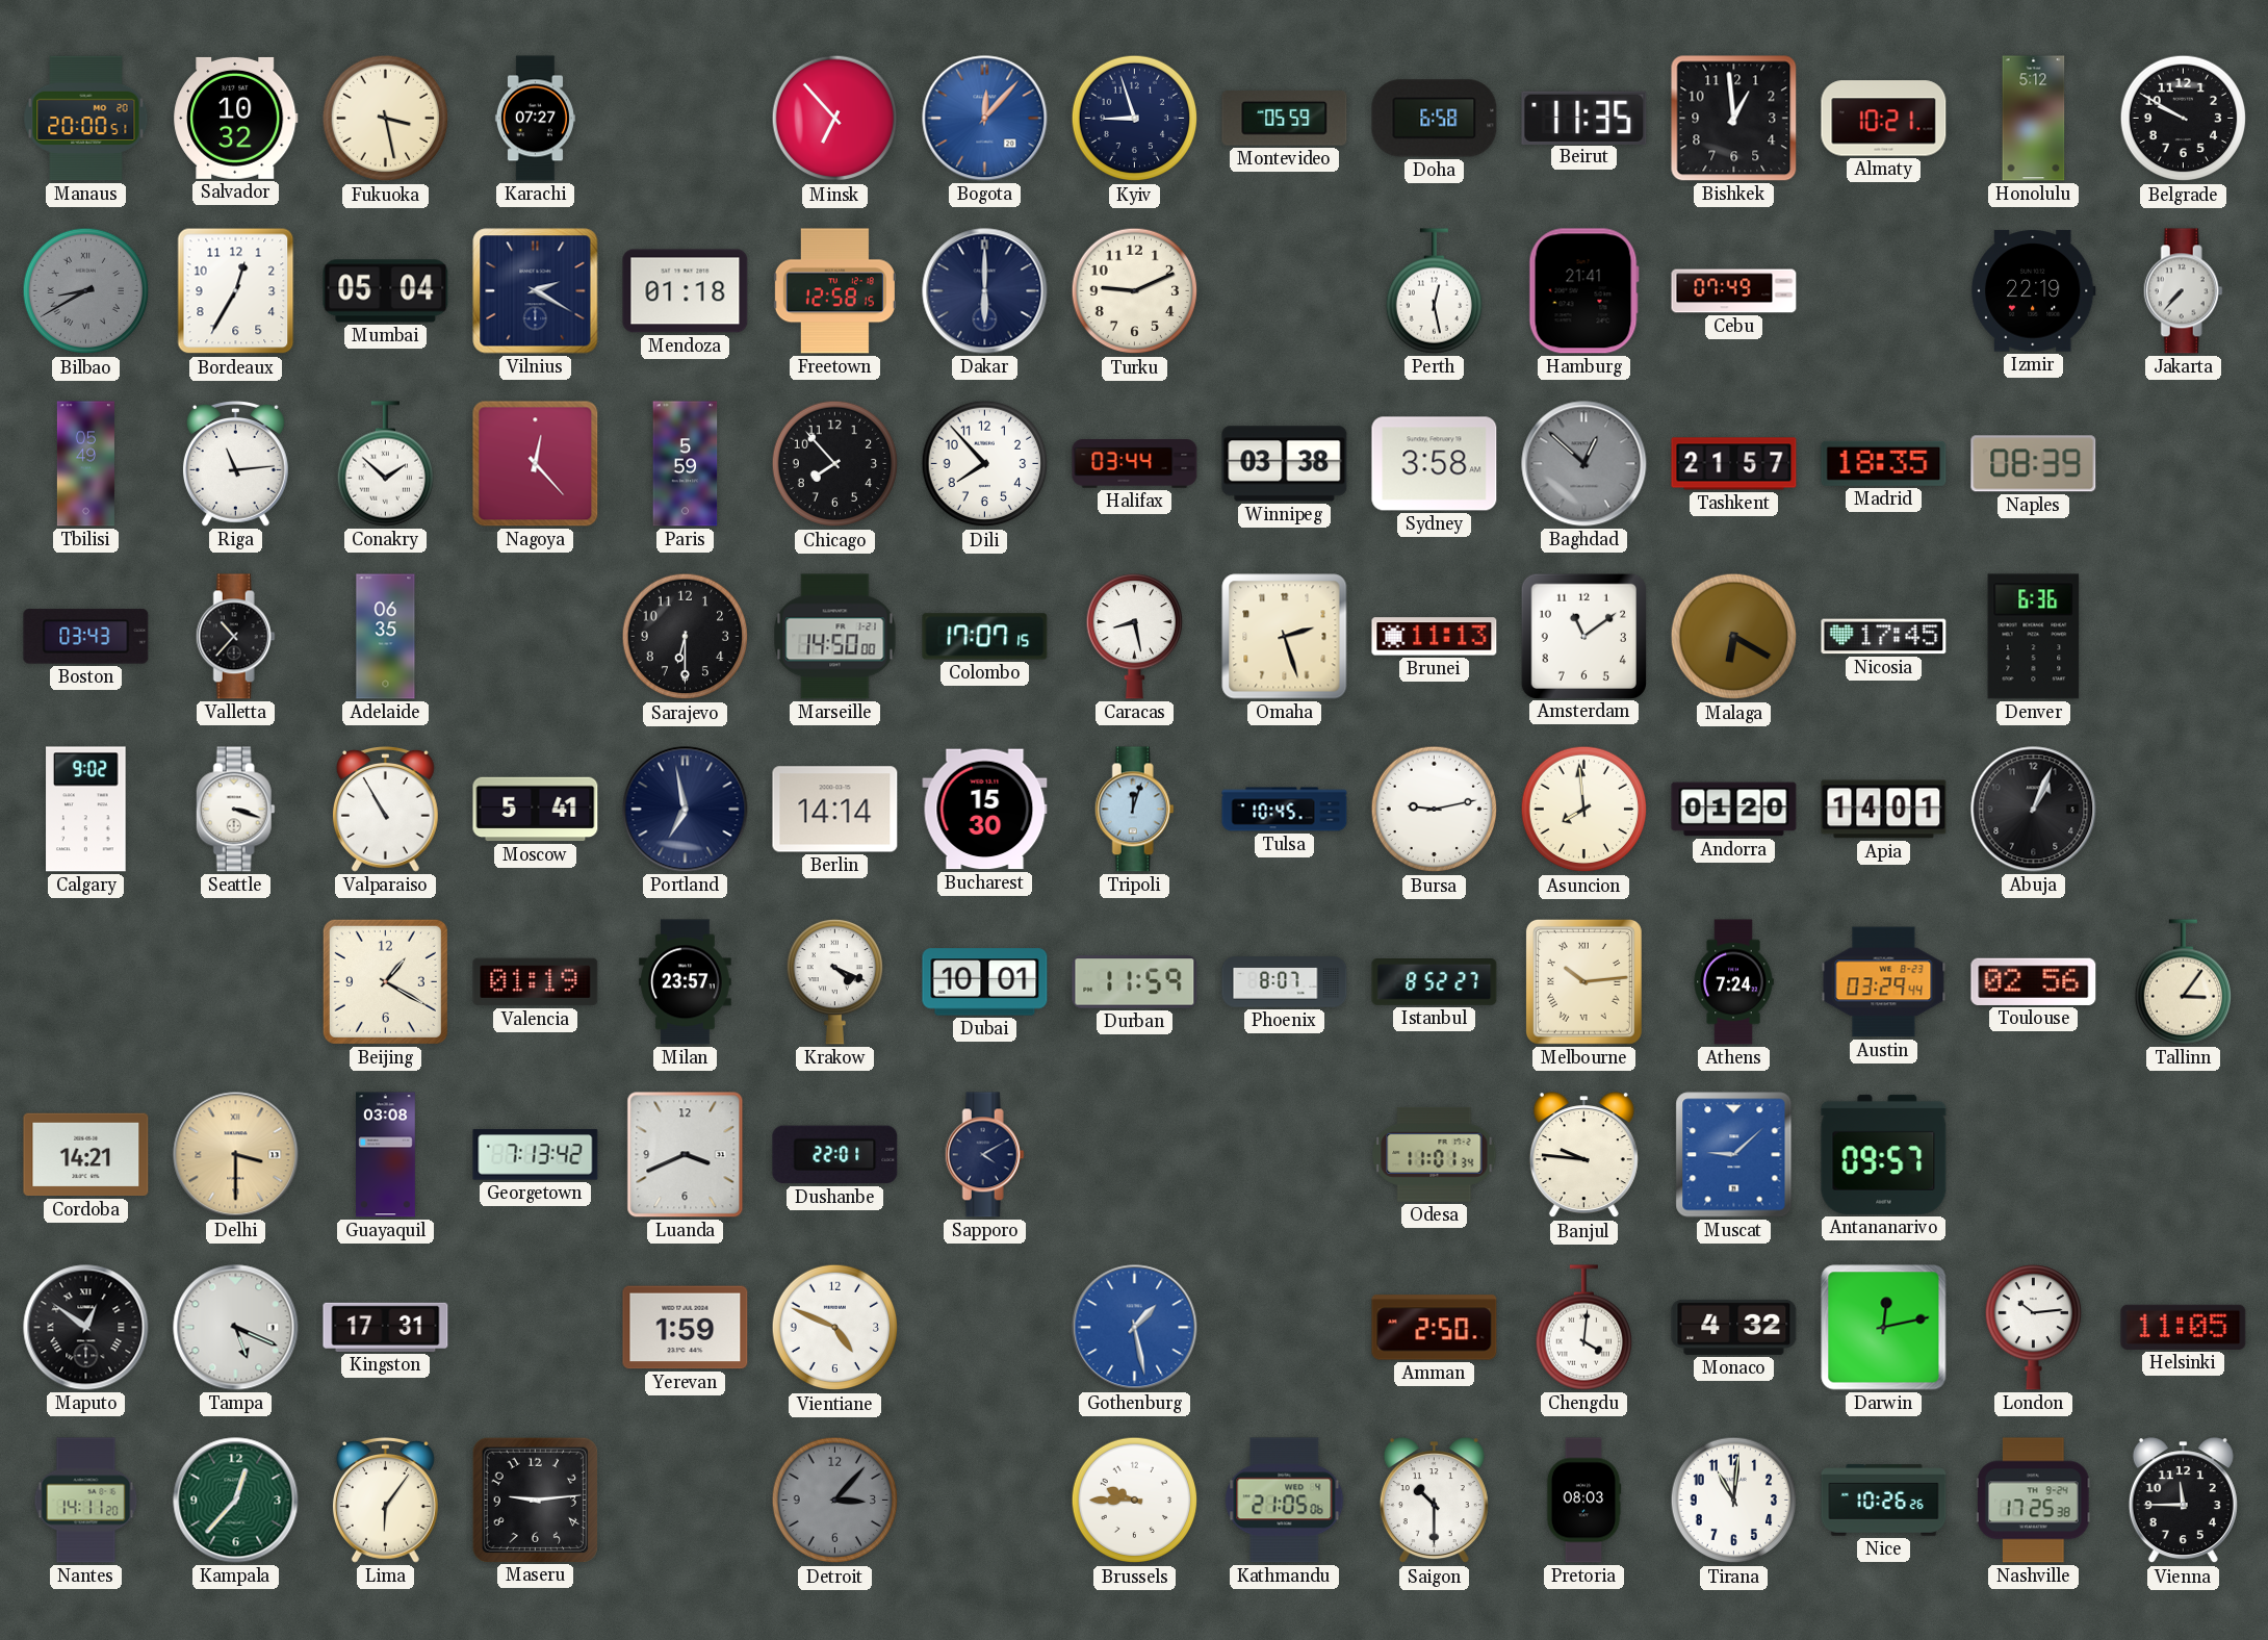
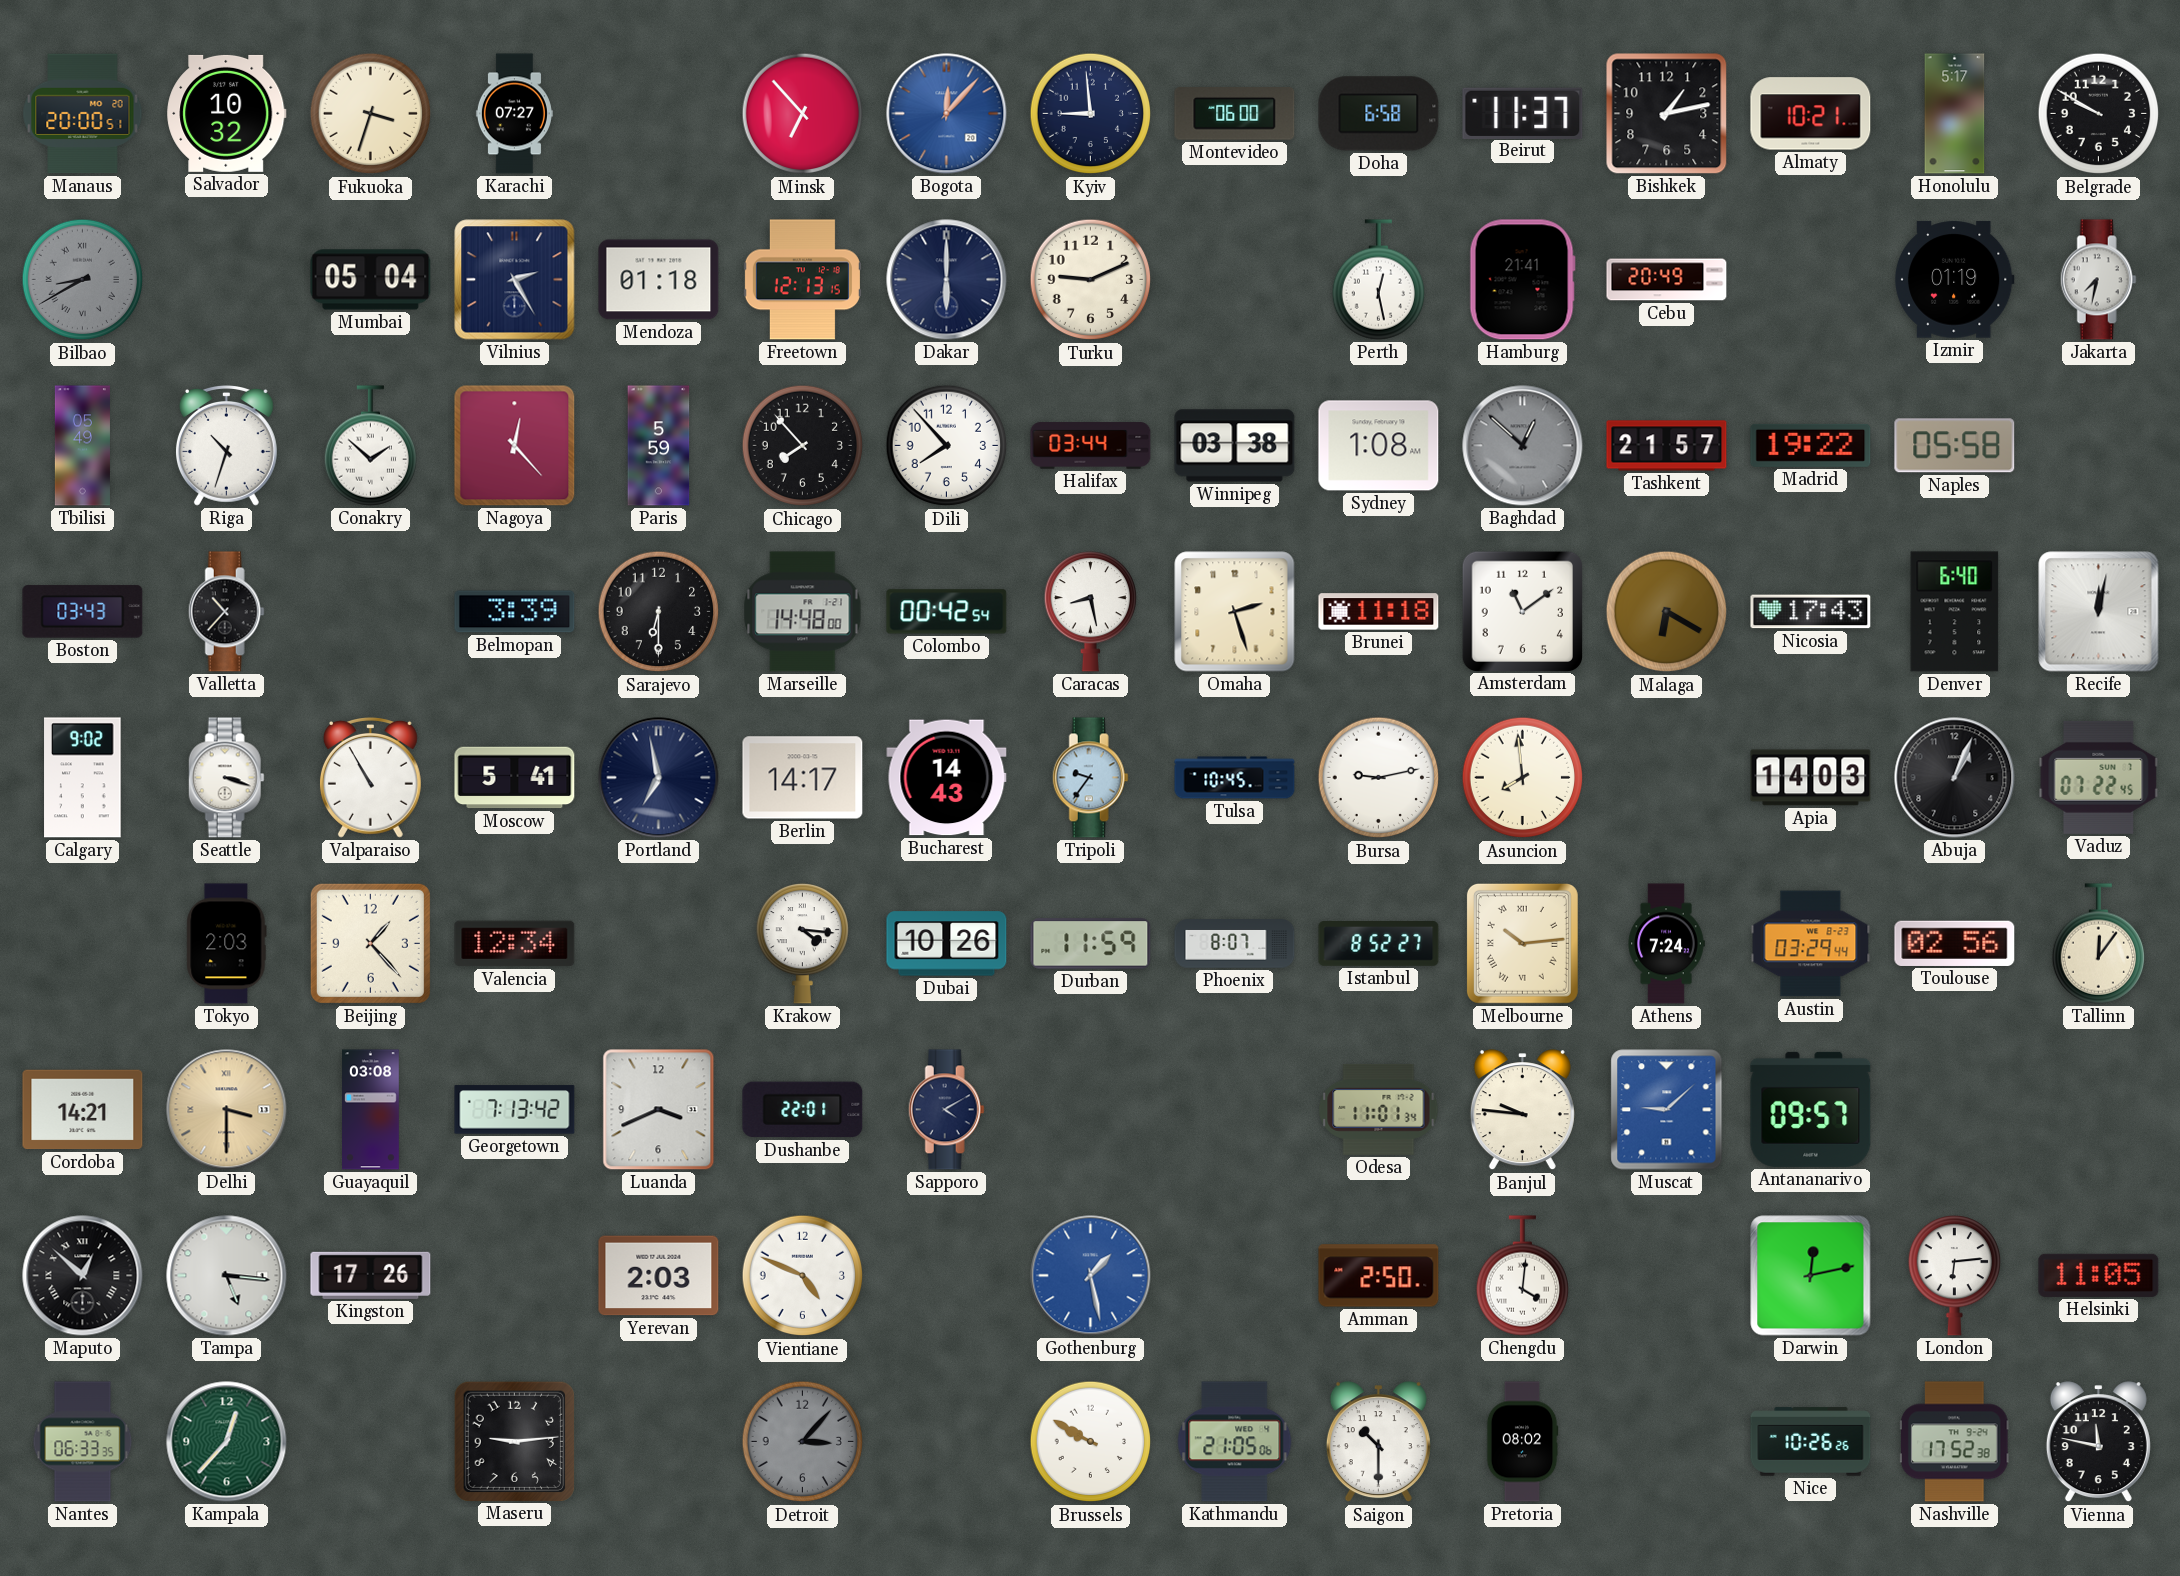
Fukuoka: 3:28 -> 3:33
Kyiv: 8:57 -> 8:59
Montevideo: 05:59 -> 06:00
Beirut: 11:35 -> 11:37
Bishkek: 12:59 -> 1:13
Honolulu: 5:12 -> 5:17
Bordeaux: 12:35 -> none
Vilnius: 2:20 -> 2:25
Freetown: 12:58 -> 12:13
Cebu: 07:49 -> 20:49
Izmir: 22:19 -> 01:19
Jakarta: 7:37 -> 7:32
Riga: 11:14 -> 10:33
Sydney: 3:58 -> 1:08
Madrid: 18:35 -> 19:22
Naples: 08:39 -> 05:58
Adelaide: 06:35 -> none
Belmopan: none -> 3:39
Marseille: 14:50 -> 14:48
Colombo: 17:07 -> 00:42
Brunei: 11:13 -> 11:18
Nicosia: 17:45 -> 17:43
Denver: 6:36 -> 6:40
Recife: none -> 12:02
Berlin: 14:14 -> 14:17
Bucharest: 15:30 -> 14:43
Tripoli: 12:03 -> 9:36
Andorra: 01:20 -> none
Apia: 14:01 -> 14:03
Vaduz: none -> 07:22
Tokyo: none -> 2:03
Beijing: 1:20 -> 1:23
Valencia: 01:19 -> 12:34
Milan: 23:57 -> none
Krakow: 4:19 -> 4:16
Dubai: 10:01 -> 10:26
Tallinn: 3:06 -> 12:06
Maputo: 12:51 -> 12:52
Tampa: 5:19 -> 5:16
Kingston: 17:31 -> 17:26
Yerevan: 1:59 -> 2:03
Monaco: 4:32 -> none
London: 10:14 -> 6:14
Nantes: 14:11 -> 06:33
Lima: 6:06 -> none
Brussels: 9:45 -> 9:50
Pretoria: 08:03 -> 08:02
Tirana: 11:01 -> none
Nashville: 17:25 -> 17:52
Vienna: 11:45 -> 11:47
